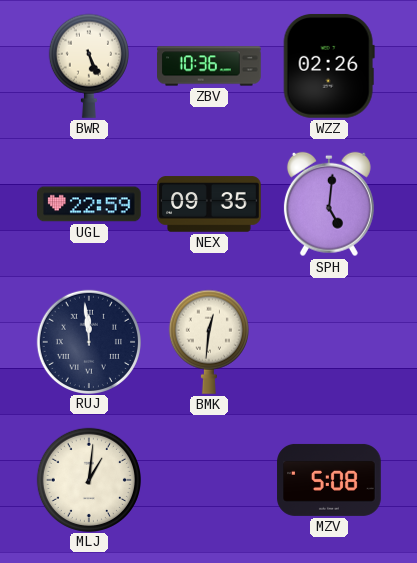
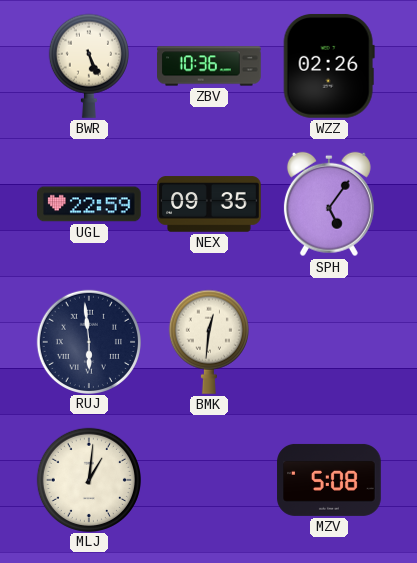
SPH: 5:01 -> 5:06
RUJ: 11:59 -> 5:59
